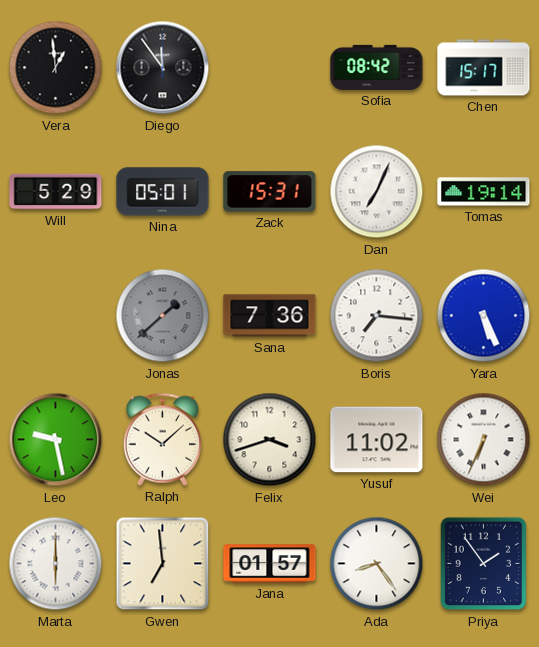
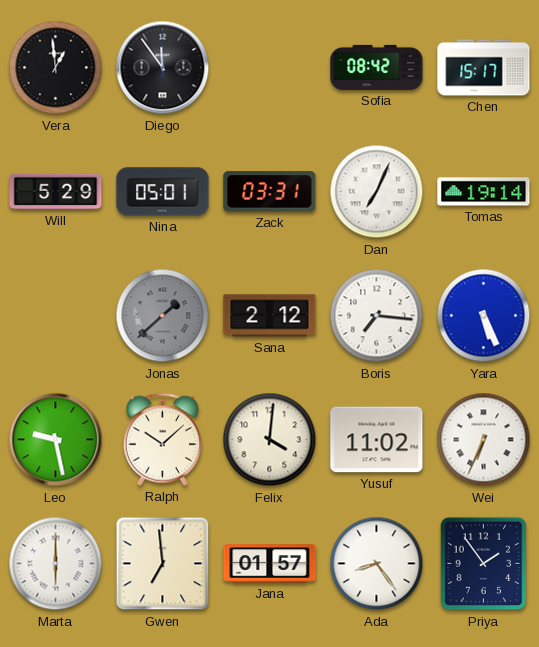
Zack: 15:31 -> 03:31
Sana: 7:36 -> 2:12
Felix: 3:42 -> 4:01
